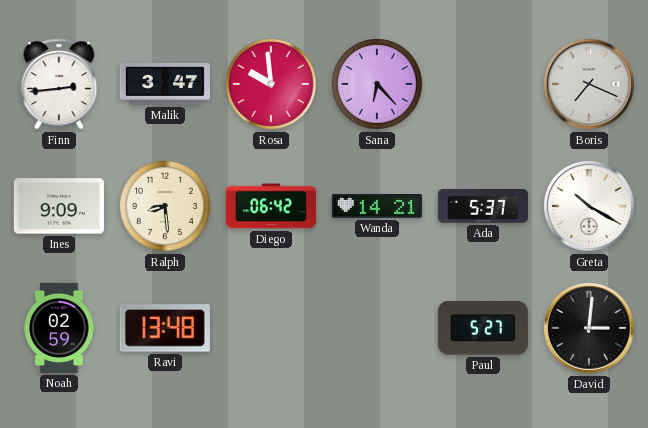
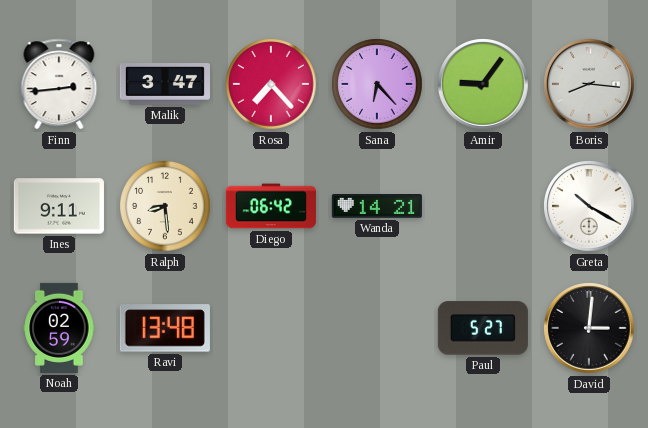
Rosa: 9:59 -> 7:23
Amir: none -> 9:06
Boris: 7:19 -> 8:16
Ines: 9:09 -> 9:11
Ada: 5:37 -> none
